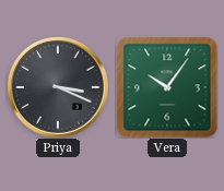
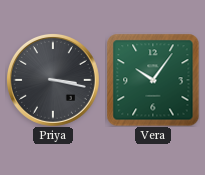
Priya: 3:19 -> 3:17
